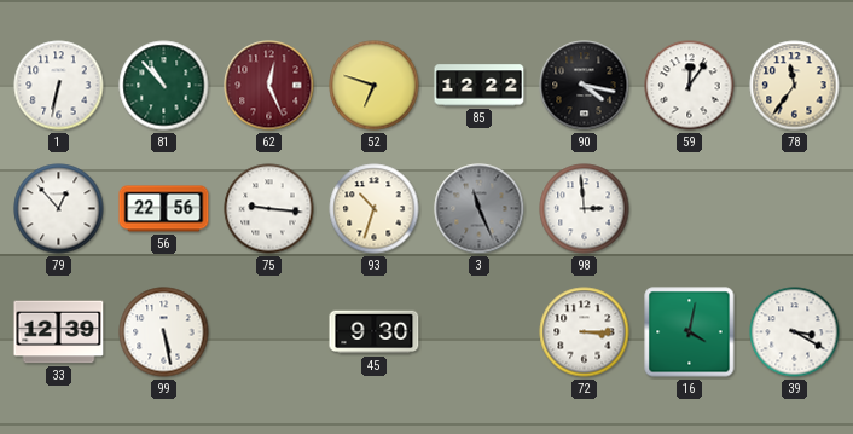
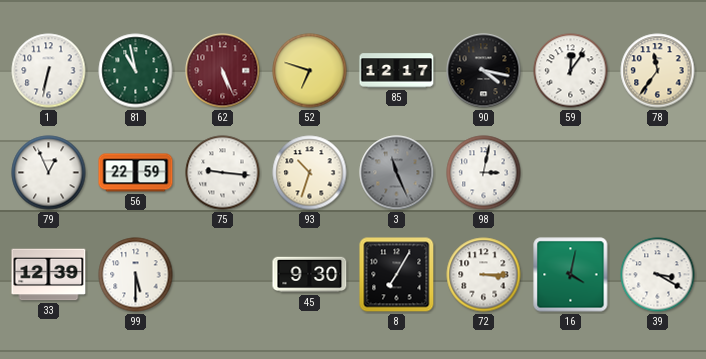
81: 10:53 -> 10:58
62: 12:26 -> 5:26
85: 12:22 -> 12:17
79: 12:53 -> 12:56
56: 22:56 -> 22:59
98: 2:59 -> 3:02
99: 5:28 -> 5:30
8: none -> 7:05
